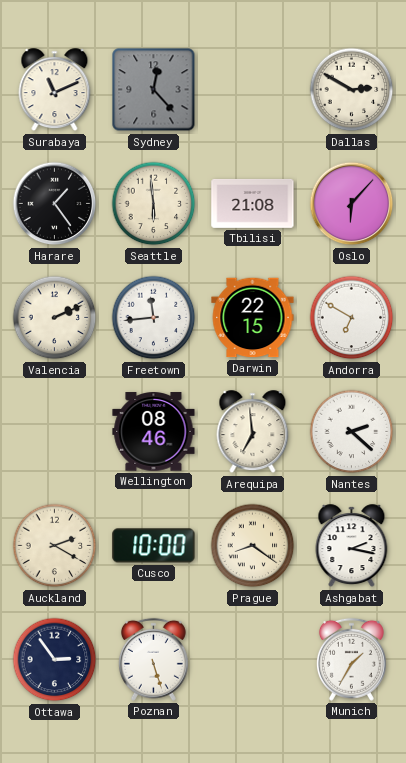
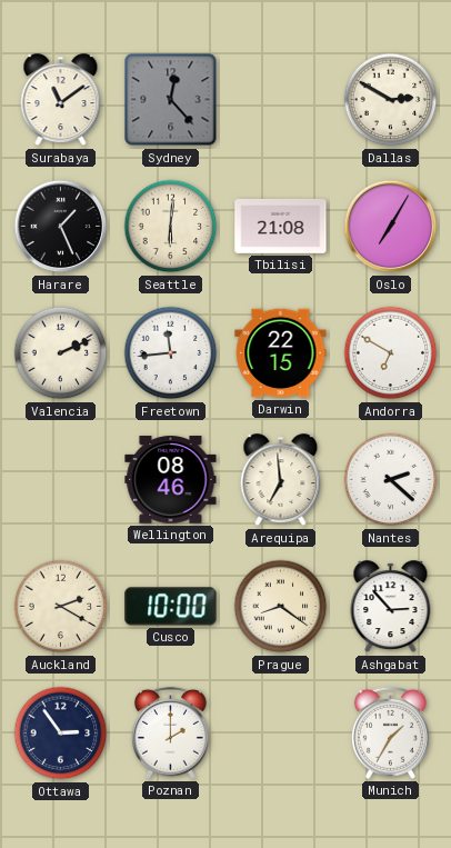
Surabaya: 11:11 -> 11:09
Harare: 1:24 -> 1:26
Seattle: 5:59 -> 6:01
Oslo: 6:07 -> 7:05
Ashgabat: 2:17 -> 2:53
Poznan: 5:27 -> 2:00
